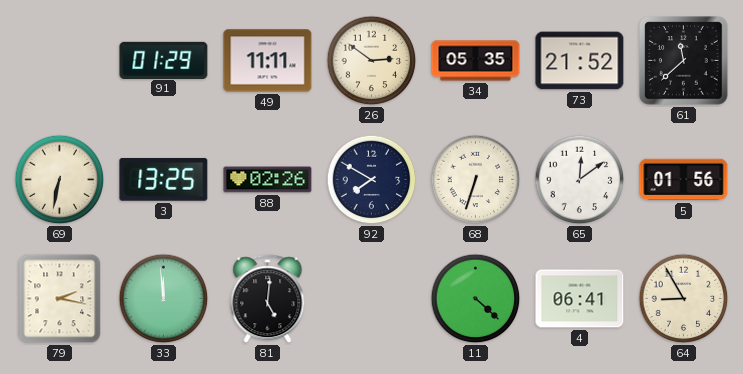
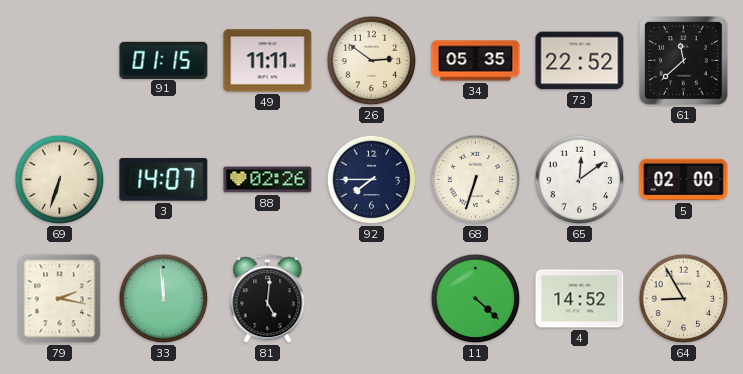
91: 01:29 -> 01:15
73: 21:52 -> 22:52
69: 6:32 -> 6:33
3: 13:25 -> 14:07
92: 7:50 -> 7:45
5: 01:56 -> 02:00
4: 06:41 -> 14:52
